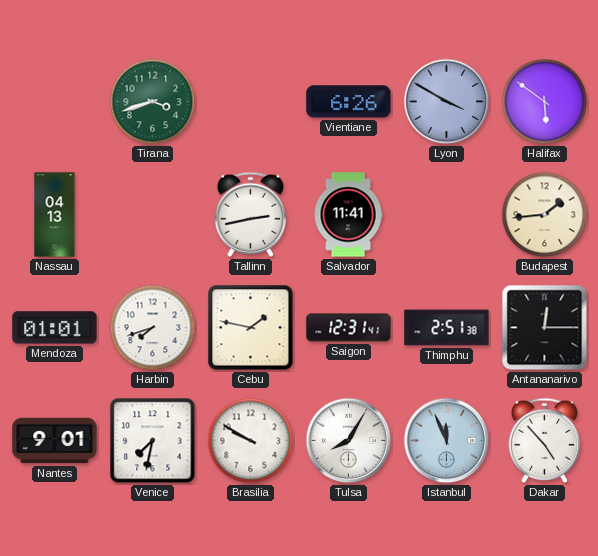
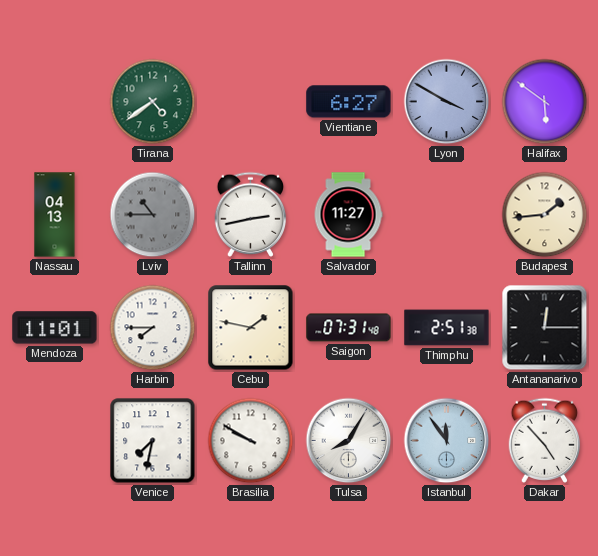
Tirana: 3:42 -> 4:39
Vientiane: 6:26 -> 6:27
Lviv: none -> 10:45
Salvador: 11:41 -> 11:27
Mendoza: 01:01 -> 11:01
Harbin: 7:42 -> 7:45
Saigon: 12:31 -> 07:31
Nantes: 9:01 -> none
Istanbul: 11:56 -> 11:54
